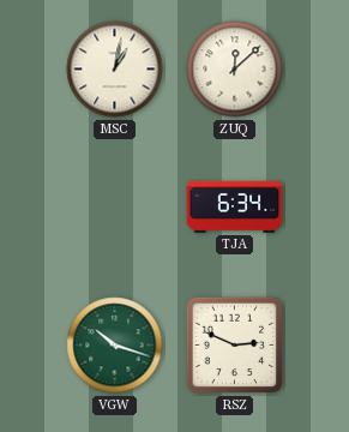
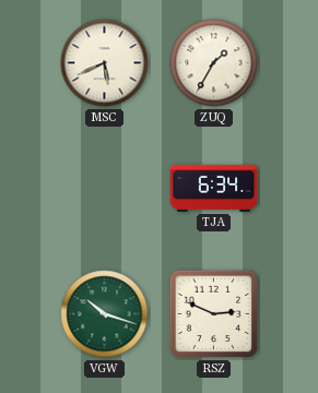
MSC: 1:02 -> 5:41
ZUQ: 12:08 -> 1:35
